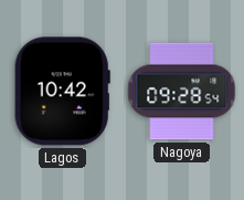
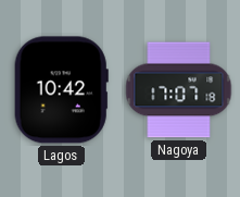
Nagoya: 09:28 -> 17:07
